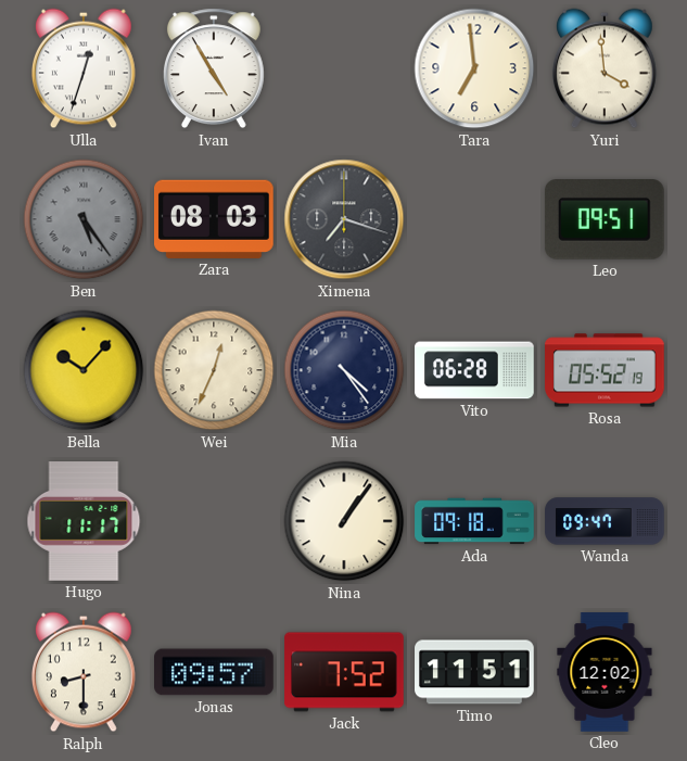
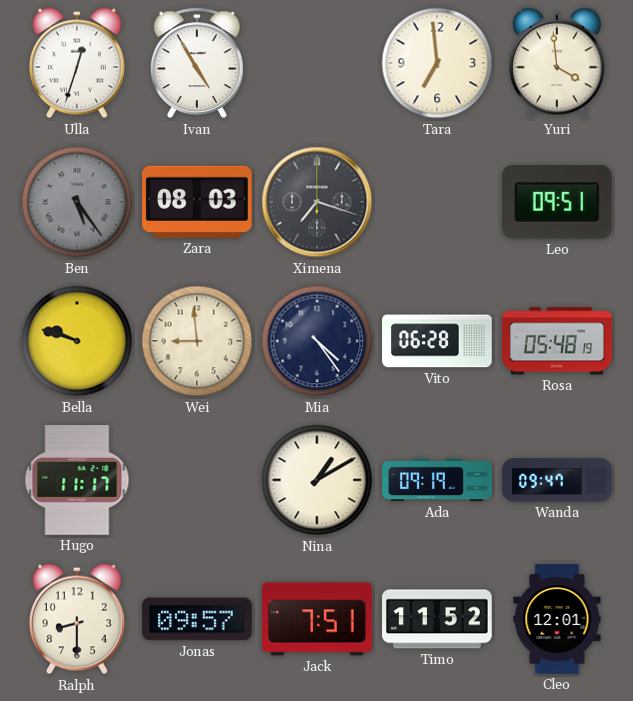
Bella: 10:07 -> 9:48
Wei: 12:34 -> 8:59
Rosa: 05:52 -> 05:48
Nina: 1:06 -> 1:10
Ada: 09:18 -> 09:19
Jack: 7:52 -> 7:51
Timo: 11:51 -> 11:52
Cleo: 12:02 -> 12:01
